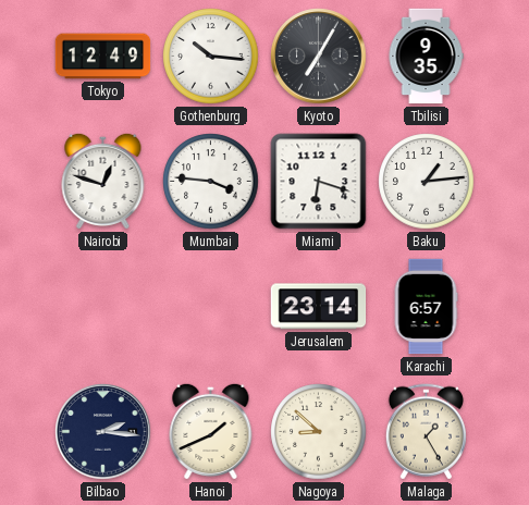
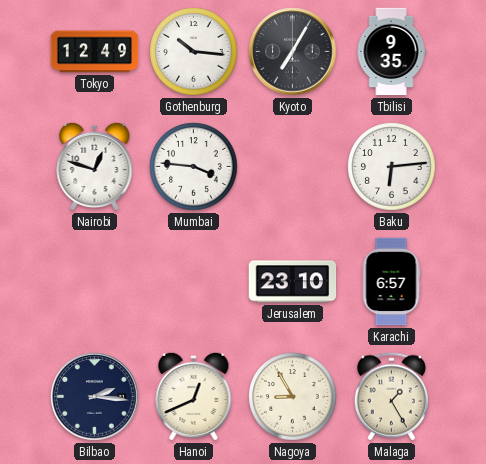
Miami: 6:18 -> none
Baku: 1:14 -> 6:14
Jerusalem: 23:14 -> 23:10
Hanoi: 1:41 -> 12:41
Nagoya: 8:52 -> 8:55
